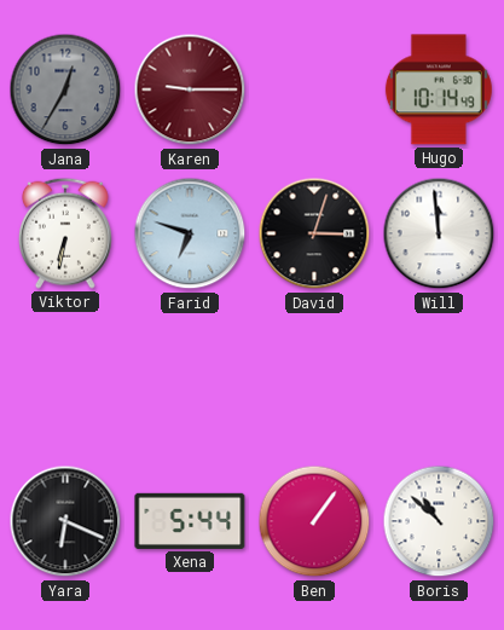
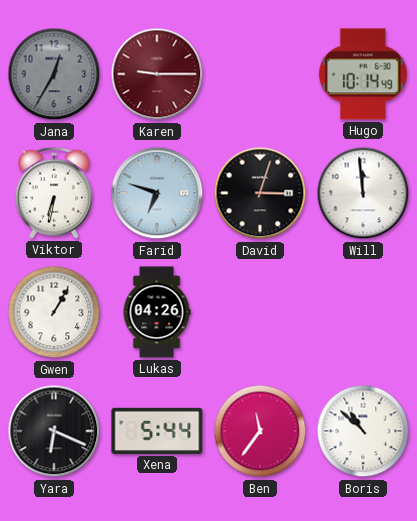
Gwen: none -> 1:05
Lukas: none -> 04:26
Ben: 1:06 -> 11:36
